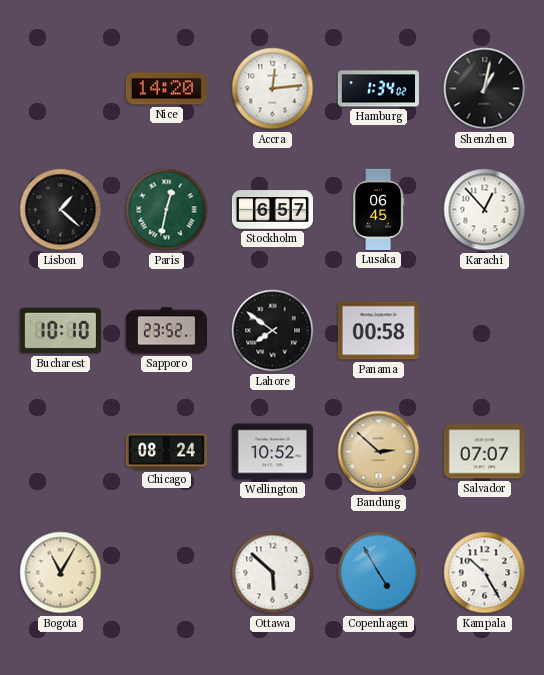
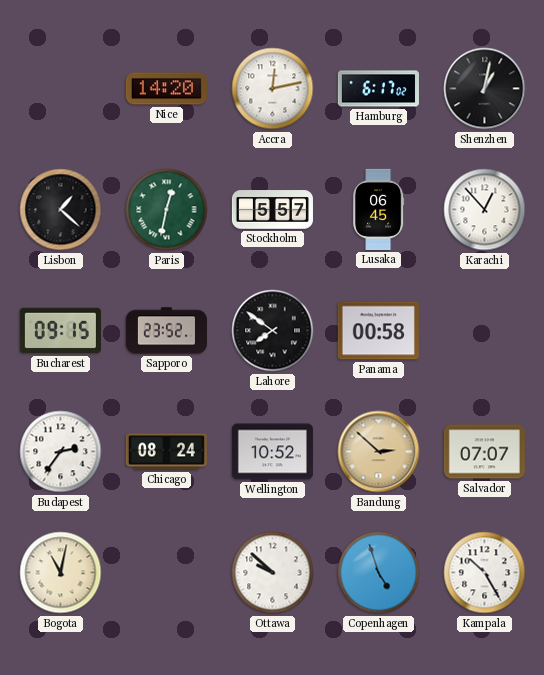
Accra: 12:14 -> 12:13
Hamburg: 1:34 -> 6:17
Stockholm: 6:57 -> 5:57
Bucharest: 10:10 -> 09:15
Budapest: none -> 2:36
Bogota: 11:05 -> 11:02
Ottawa: 5:52 -> 9:52
Copenhagen: 4:55 -> 4:57
